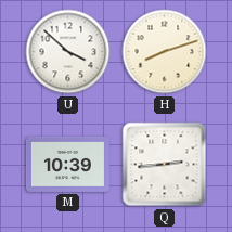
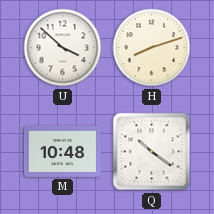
M: 10:39 -> 10:48
Q: 2:44 -> 10:21
